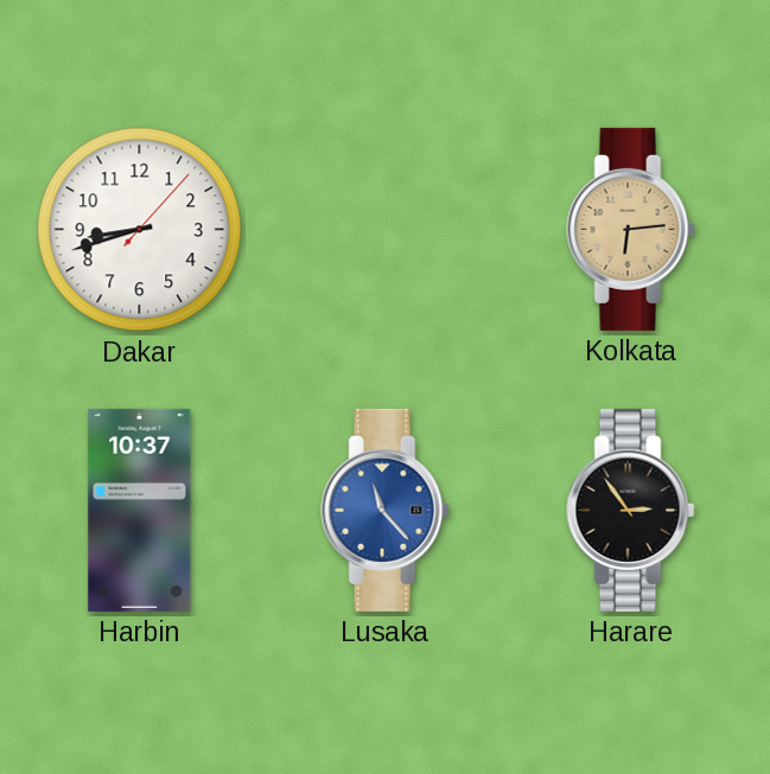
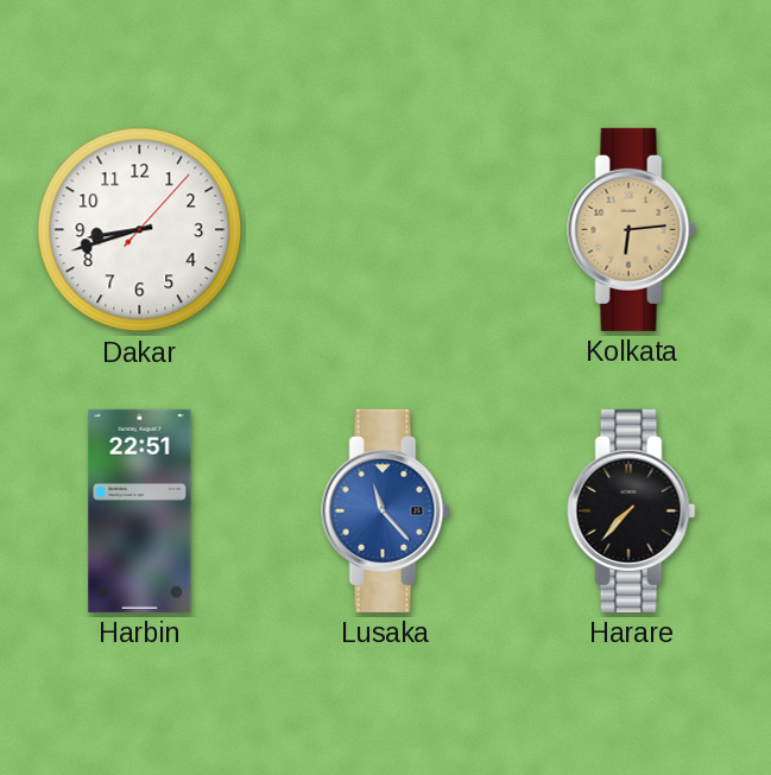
Harbin: 10:37 -> 22:51
Harare: 2:54 -> 7:37
